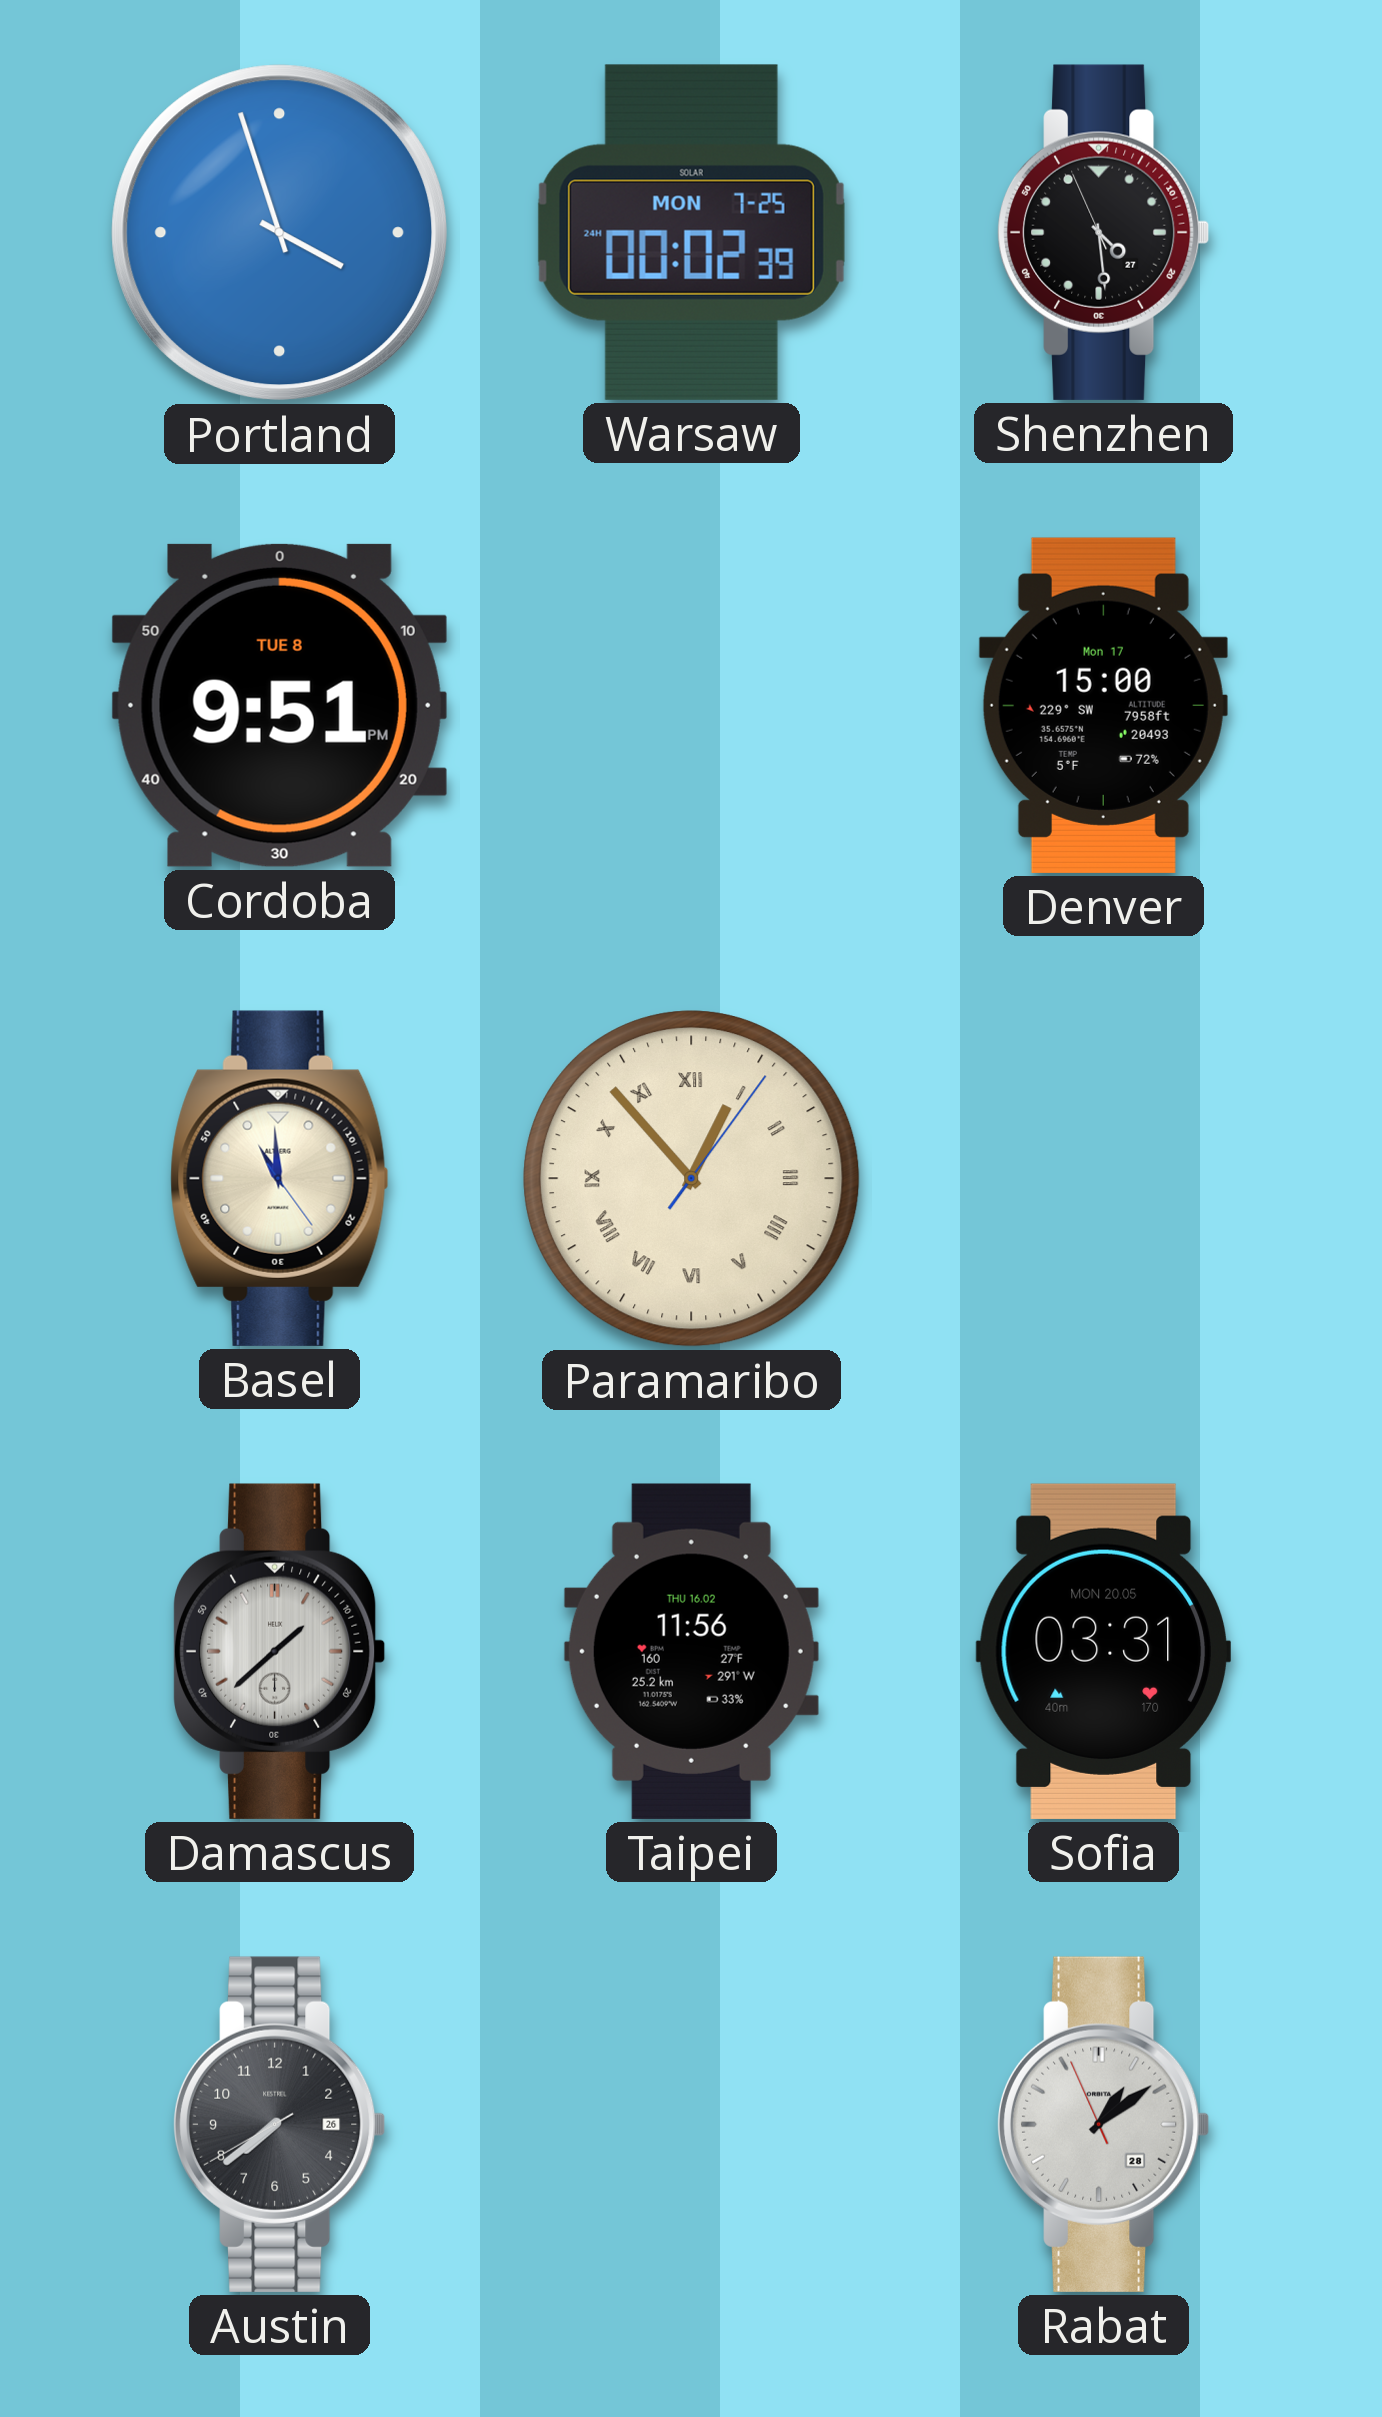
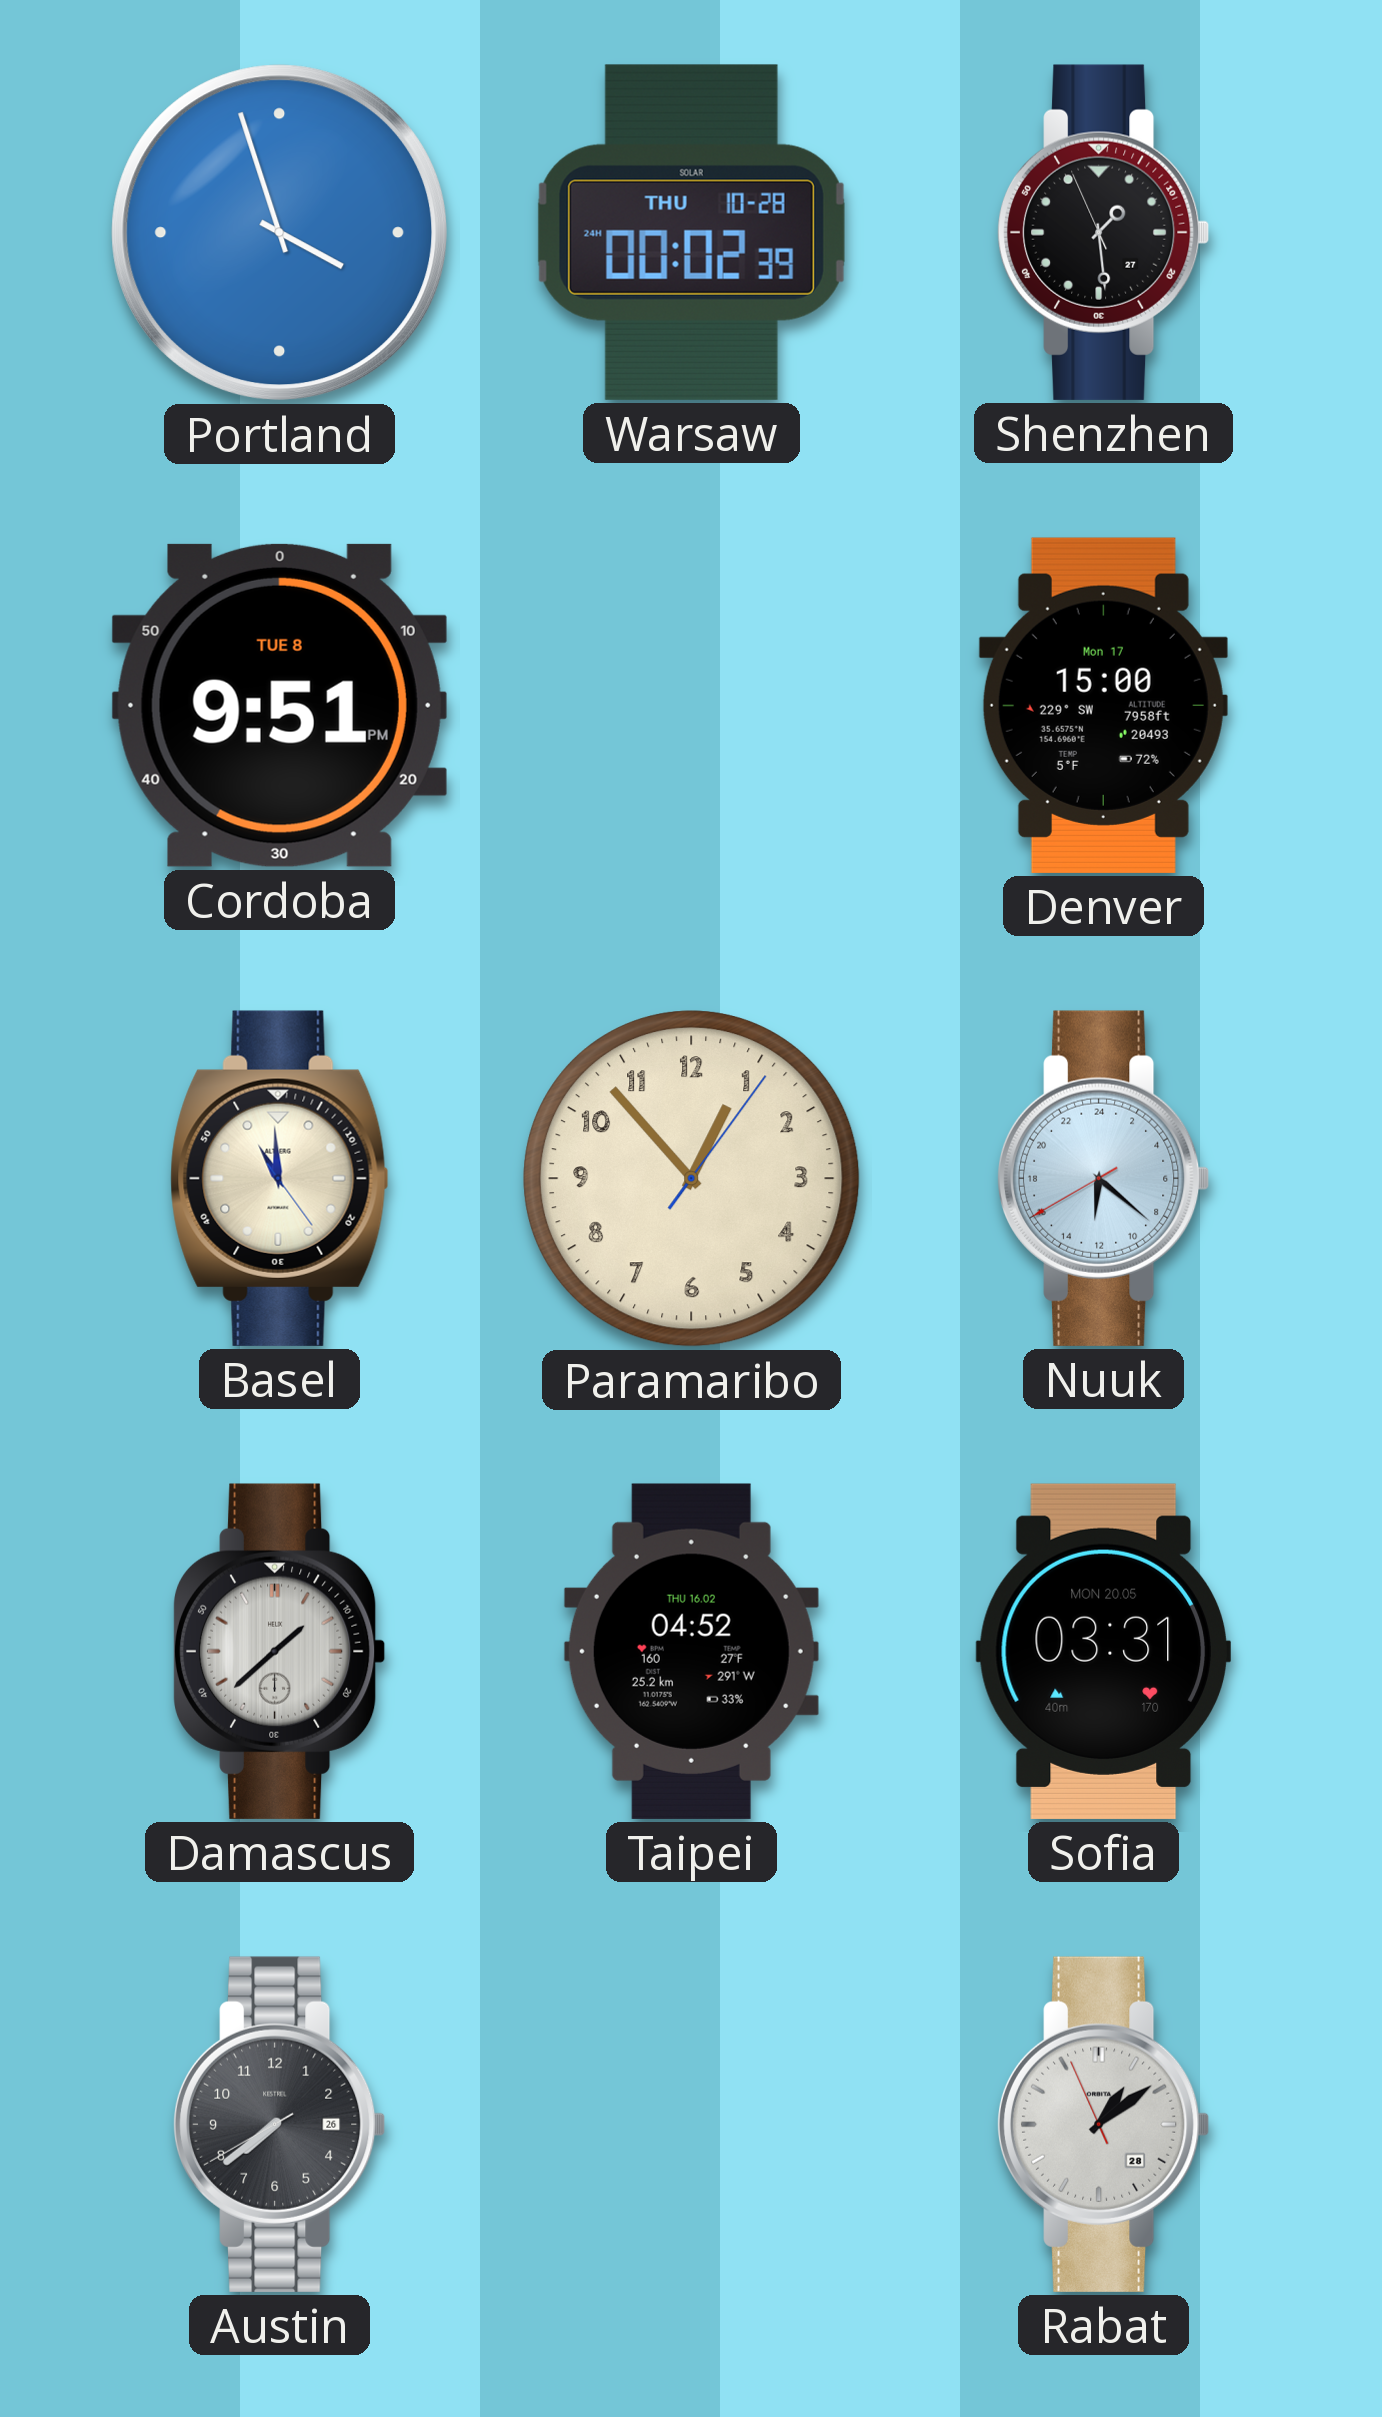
Warsaw date: MON 7-25 -> THU 10-28
Shenzhen: 4:28 -> 1:28
Paramaribo numerals: Roman -> Arabic
Nuuk: none -> 12:21
Taipei: 11:56 -> 04:52
